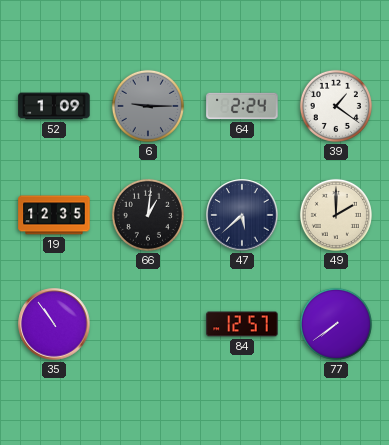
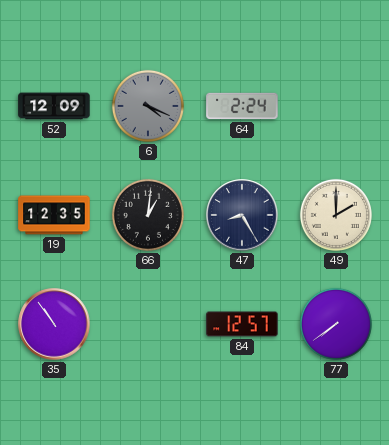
52: 1:09 -> 12:09
6: 9:15 -> 4:19
39: 1:21 -> none
47: 5:38 -> 8:25
